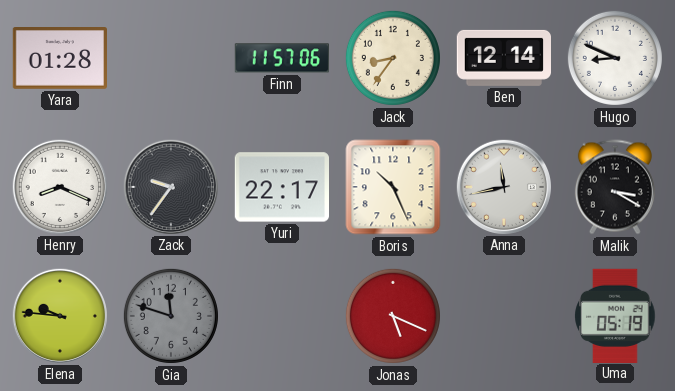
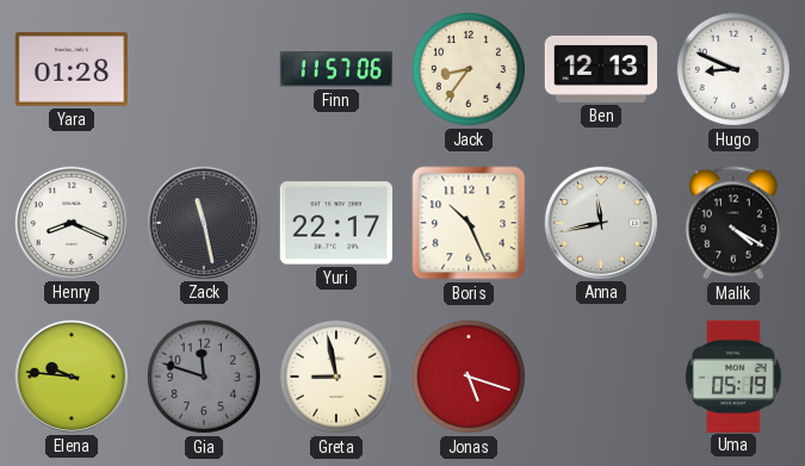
Ben: 12:14 -> 12:13
Zack: 9:36 -> 11:28
Malik: 3:20 -> 4:20
Greta: none -> 8:58
Jonas: 5:19 -> 5:18
